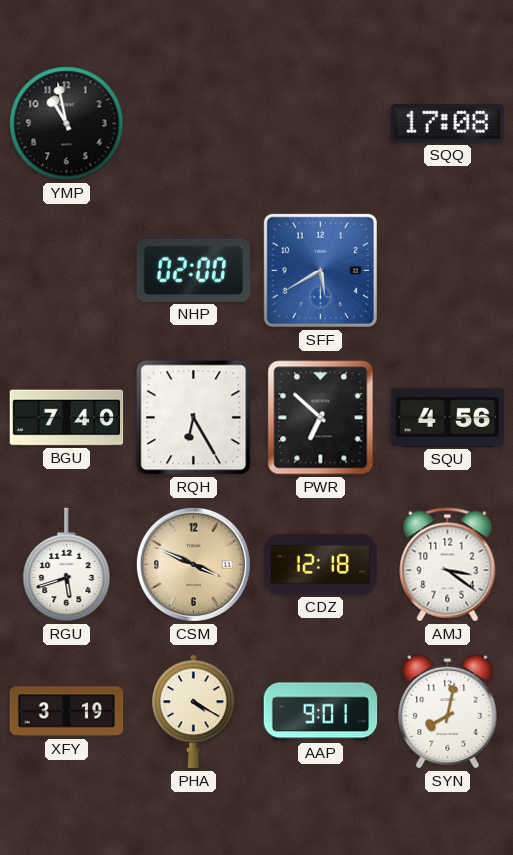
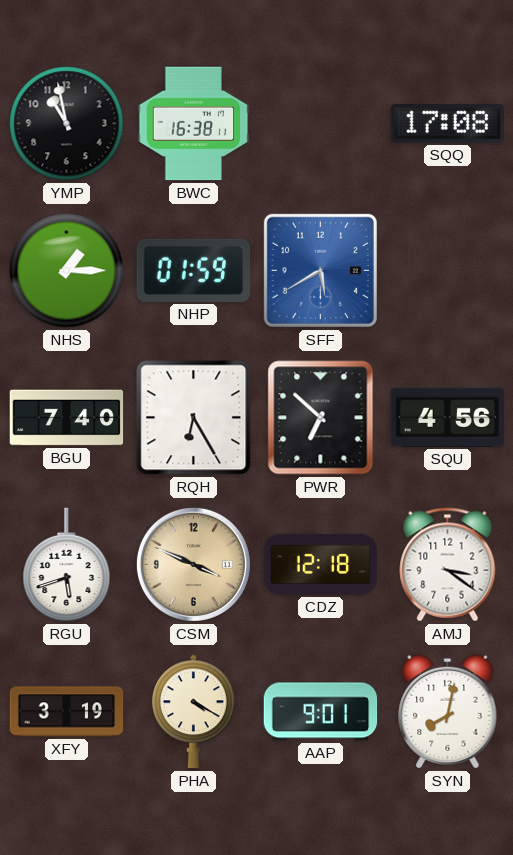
BWC: none -> 16:38
NHS: none -> 1:15
NHP: 02:00 -> 01:59
